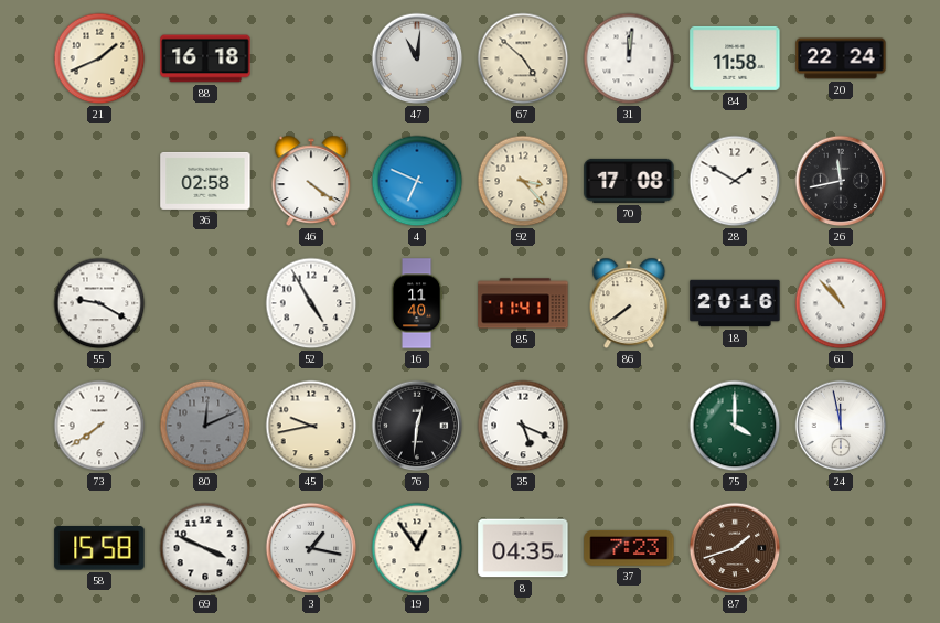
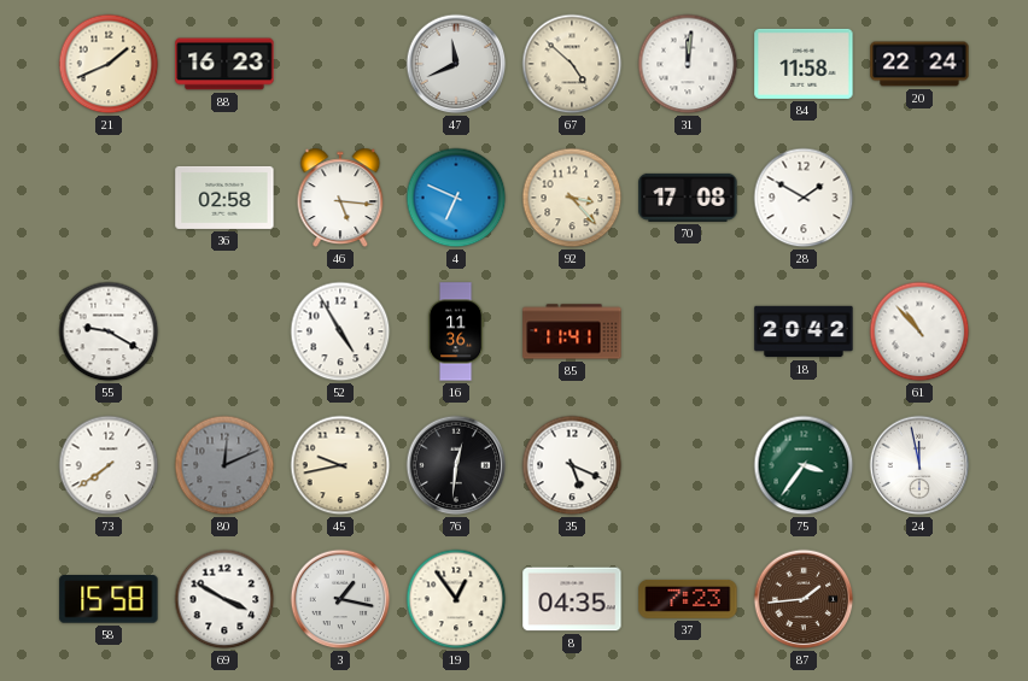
88: 16:18 -> 16:23
47: 11:01 -> 11:41
46: 4:21 -> 5:16
26: 11:43 -> none
16: 11:40 -> 11:36
86: 7:39 -> none
18: 20:16 -> 20:42
75: 4:00 -> 3:36
69: 3:49 -> 3:50
87: 1:42 -> 1:44
